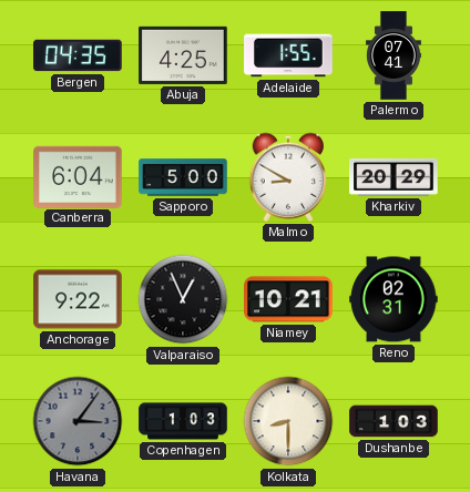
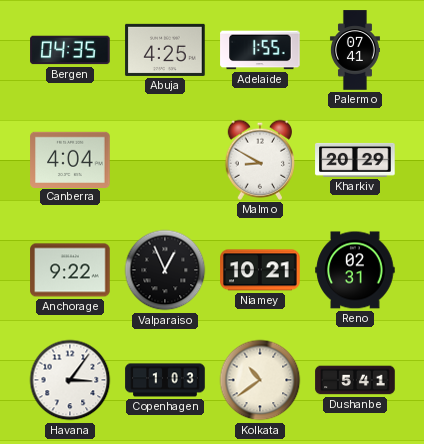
Canberra: 6:04 -> 4:04
Sapporo: 5:00 -> none
Havana dial: grey -> white
Kolkata: 8:30 -> 10:39
Dushanbe: 1:03 -> 5:41
